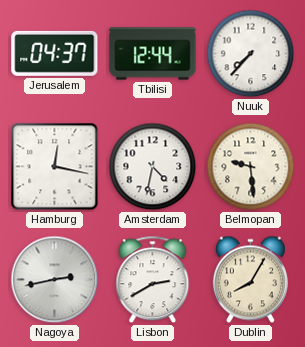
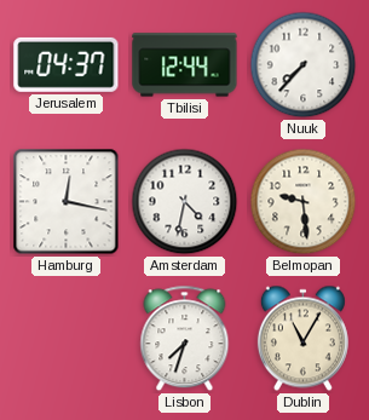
Nagoya: 2:43 -> none
Lisbon: 2:40 -> 7:33
Dublin: 8:05 -> 11:05
